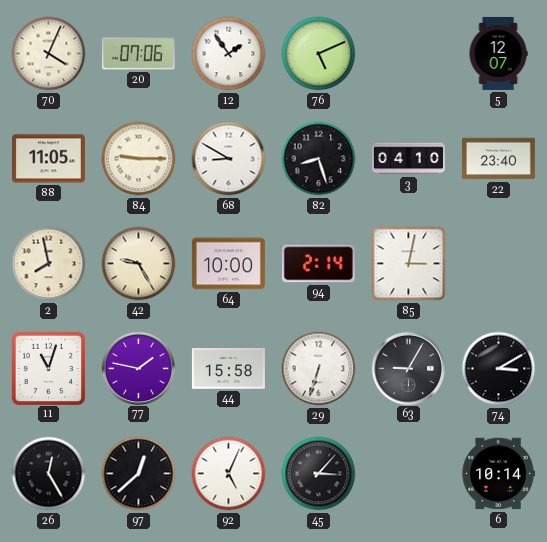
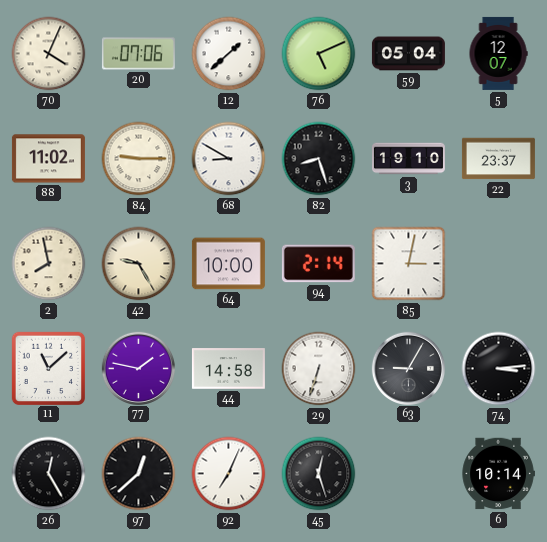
12: 1:54 -> 1:38
59: none -> 05:04
88: 11:05 -> 11:02
3: 04:10 -> 19:10
22: 23:40 -> 23:37
11: 11:03 -> 11:08
44: 15:58 -> 14:58
74: 3:10 -> 3:14
92: 5:04 -> 7:04
45: 3:07 -> 12:27
